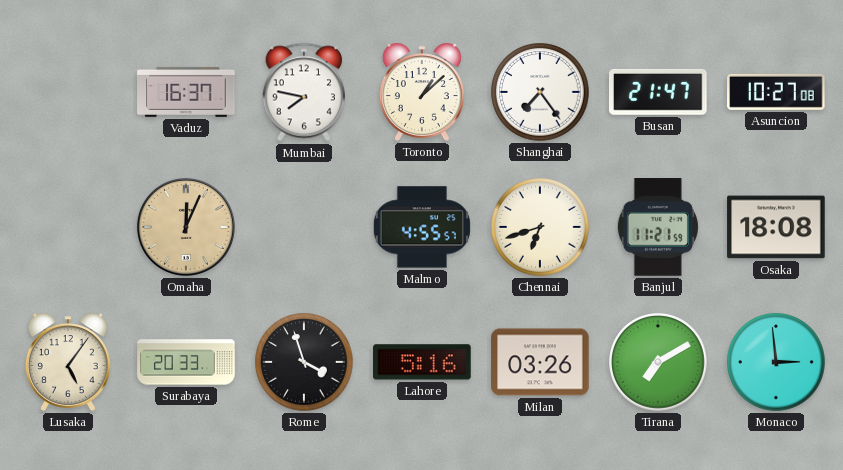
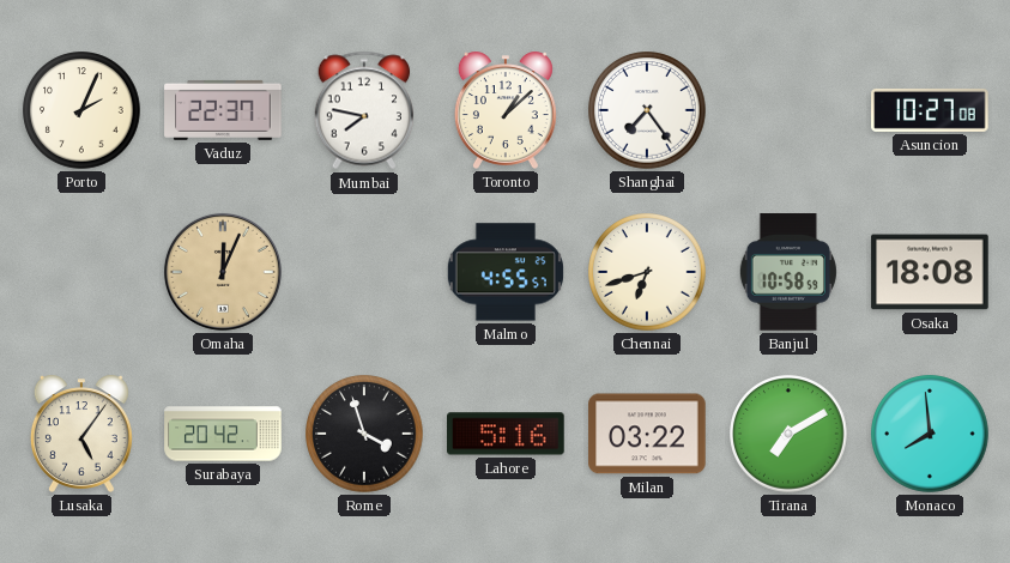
Porto: none -> 2:04
Vaduz: 16:37 -> 22:37
Busan: 21:47 -> none
Banjul: 11:21 -> 10:58
Surabaya: 20:33 -> 20:42
Milan: 03:26 -> 03:22
Monaco: 2:59 -> 7:59
